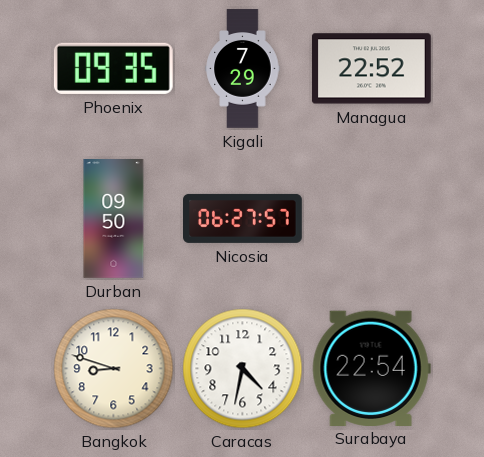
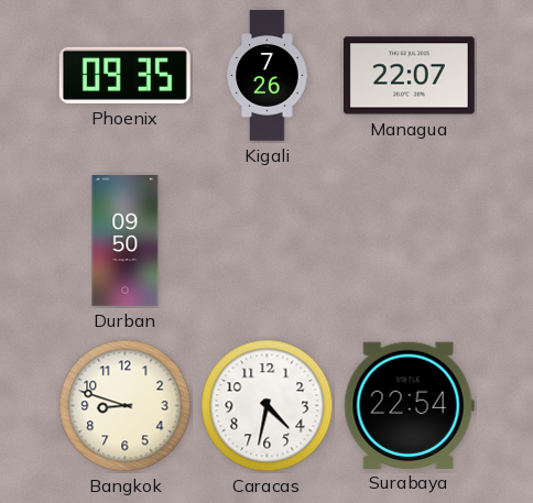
Kigali: 7:29 -> 7:26
Managua: 22:52 -> 22:07
Nicosia: 06:27 -> none
